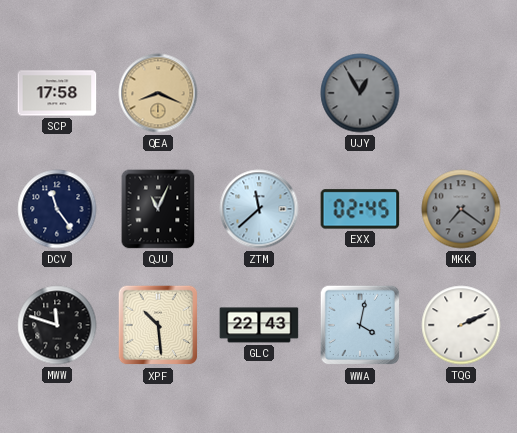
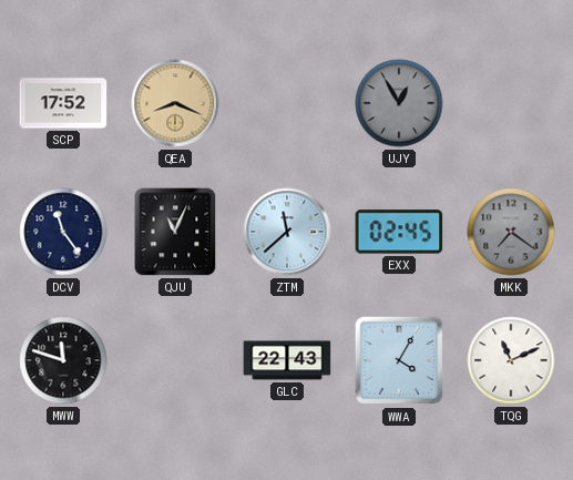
SCP: 17:58 -> 17:52
XPF: 10:29 -> none
WWA: 4:02 -> 4:05
TQG: 2:11 -> 11:11
